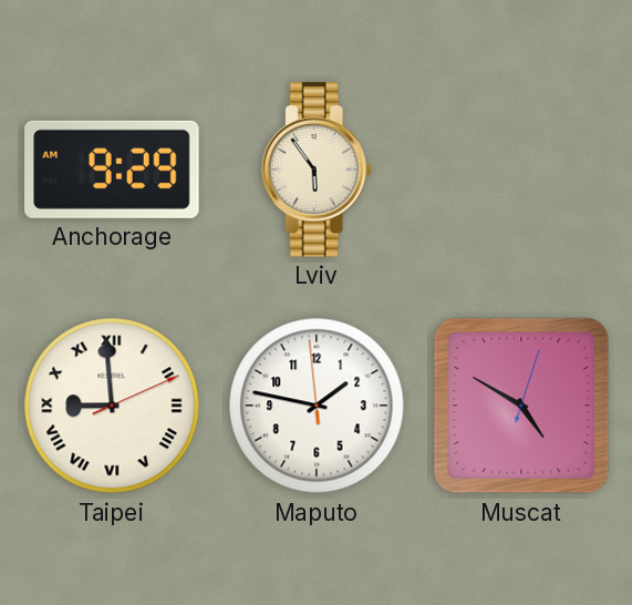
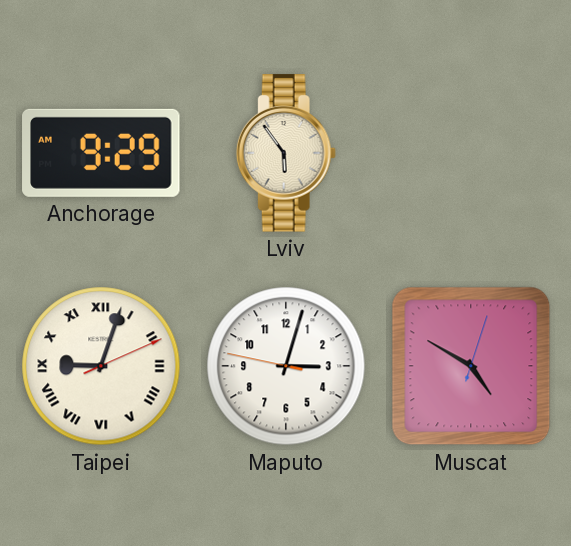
Taipei: 8:59 -> 9:03
Maputo: 1:46 -> 3:02
